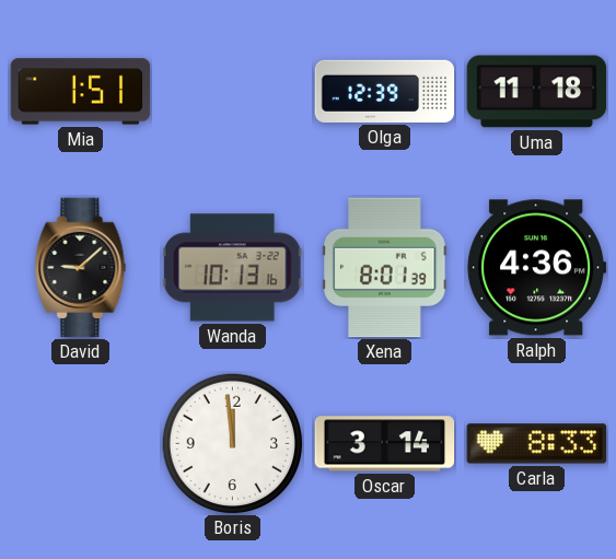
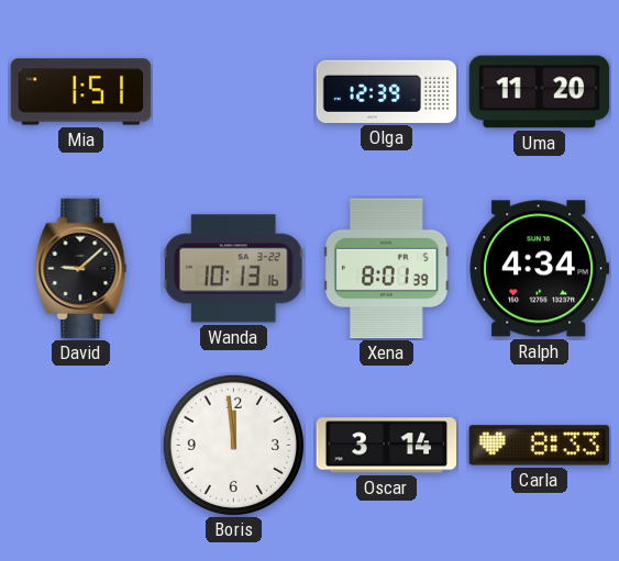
Uma: 11:18 -> 11:20
Ralph: 4:36 -> 4:34
